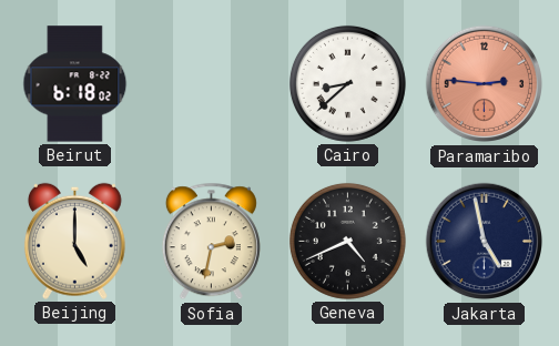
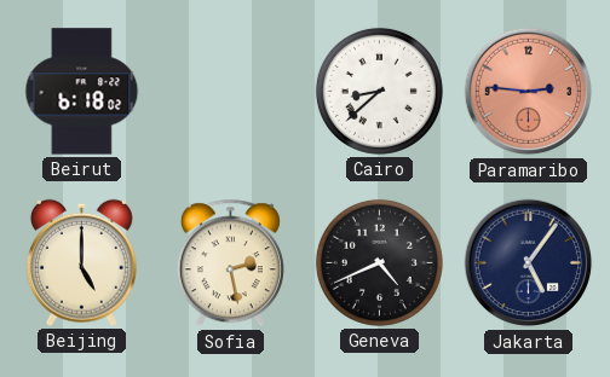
Sofia: 2:32 -> 2:28
Jakarta: 4:58 -> 5:06
